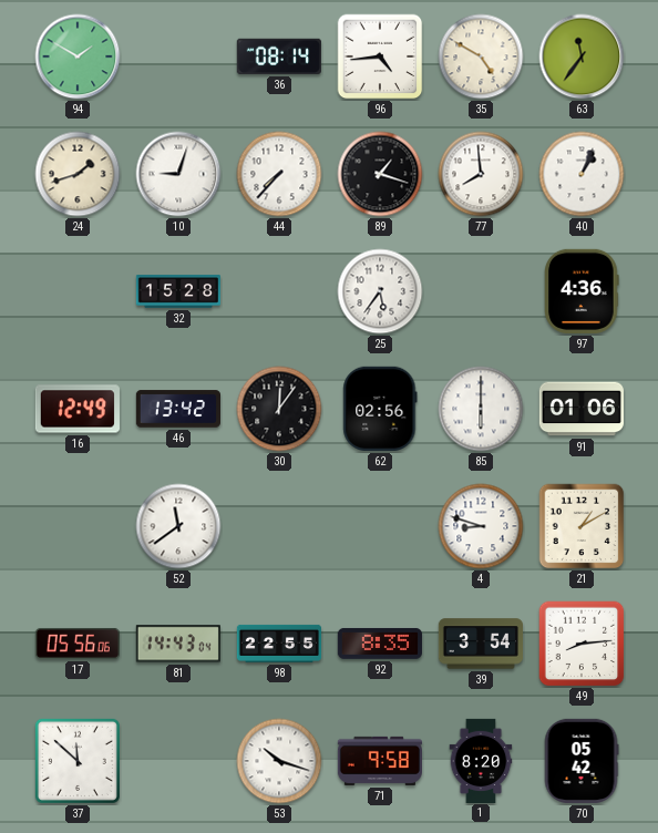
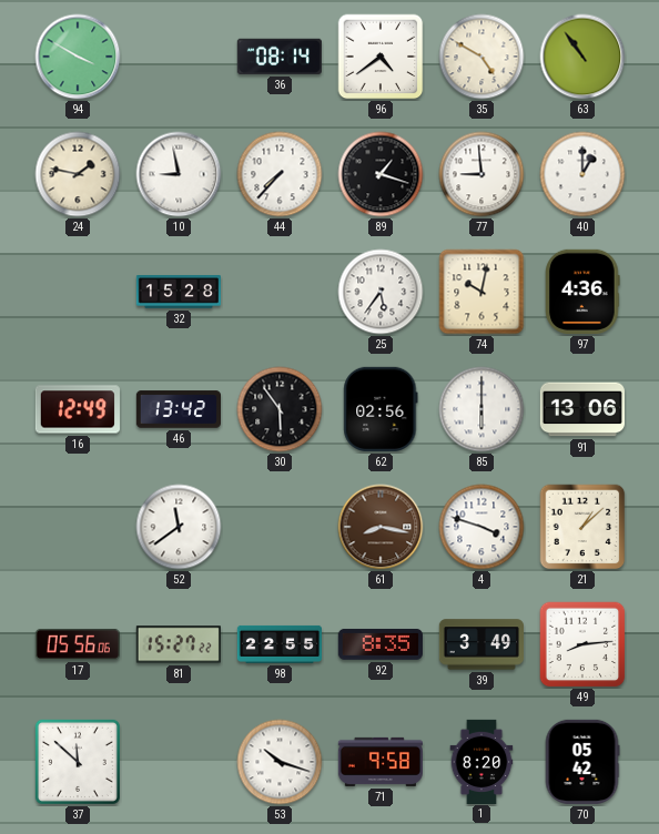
94: 1:50 -> 3:50
96: 4:44 -> 4:39
63: 11:36 -> 10:54
24: 1:42 -> 1:47
10: 9:03 -> 8:58
77: 7:59 -> 8:59
40: 1:04 -> 1:00
74: none -> 10:02
30: 12:06 -> 5:54
91: 01:06 -> 13:06
61: none -> 8:17
4: 8:48 -> 3:48
21: 1:10 -> 1:08
81: 14:43 -> 15:27
39: 3:54 -> 3:49
